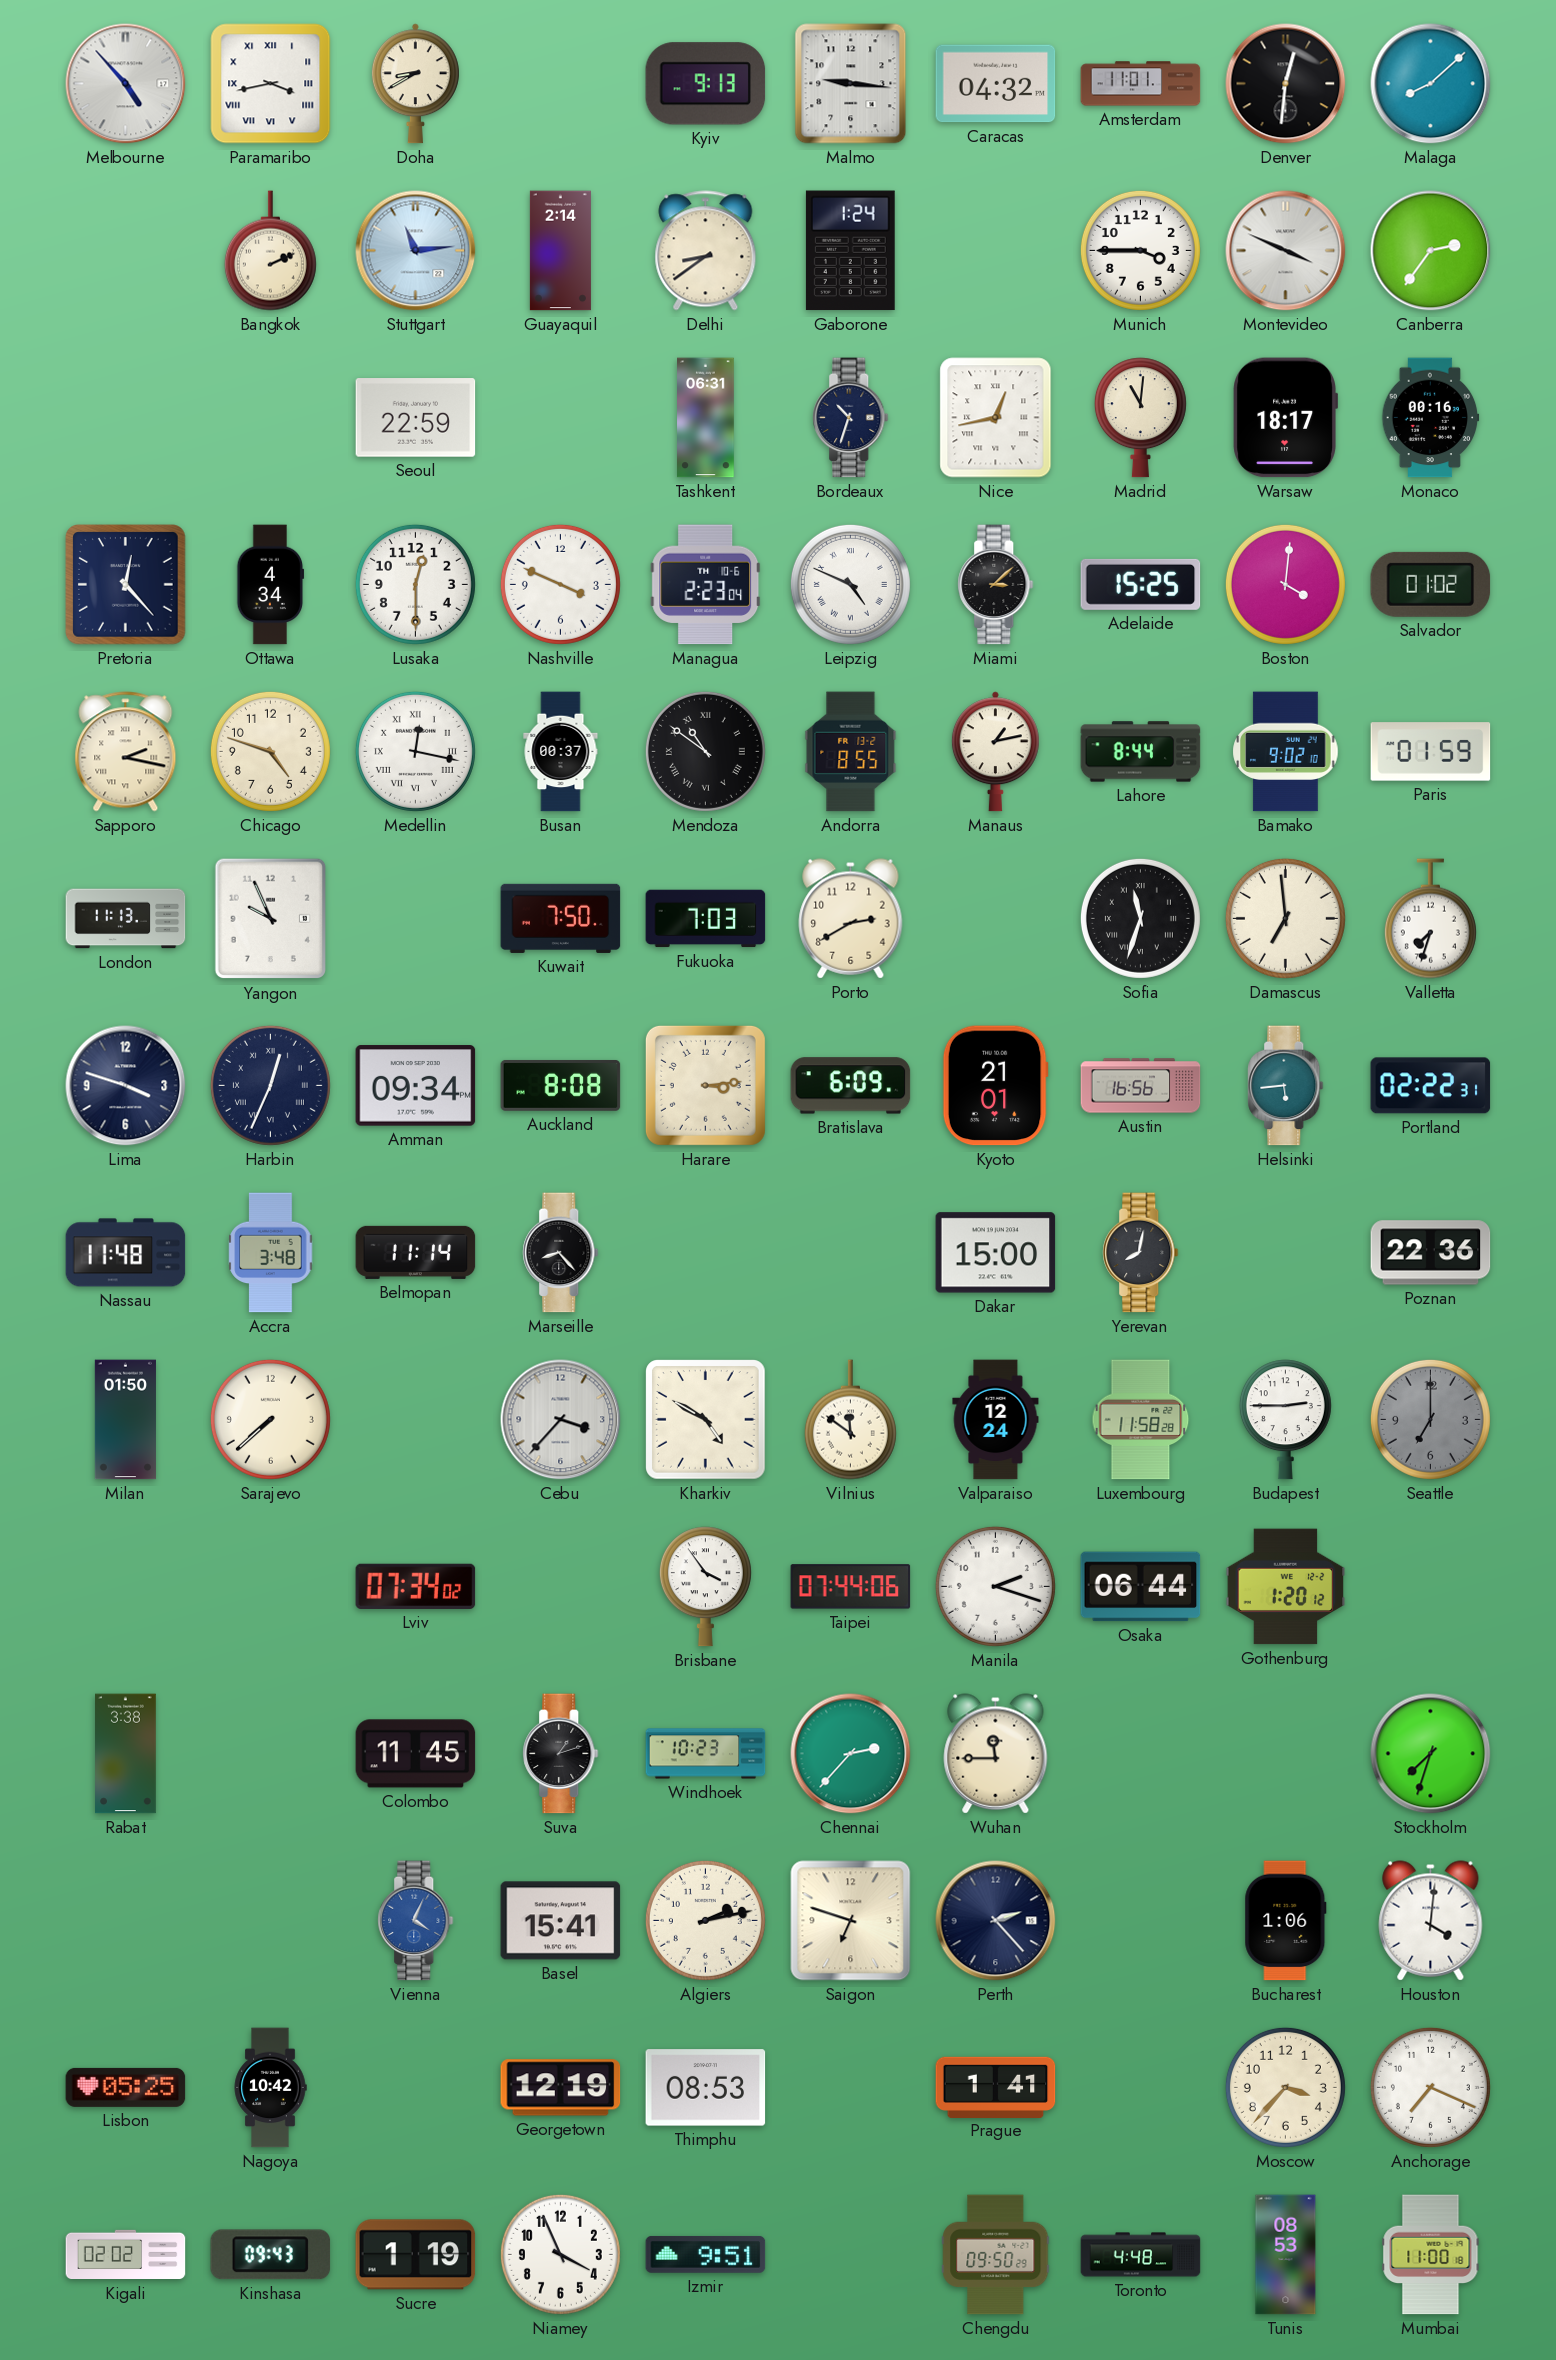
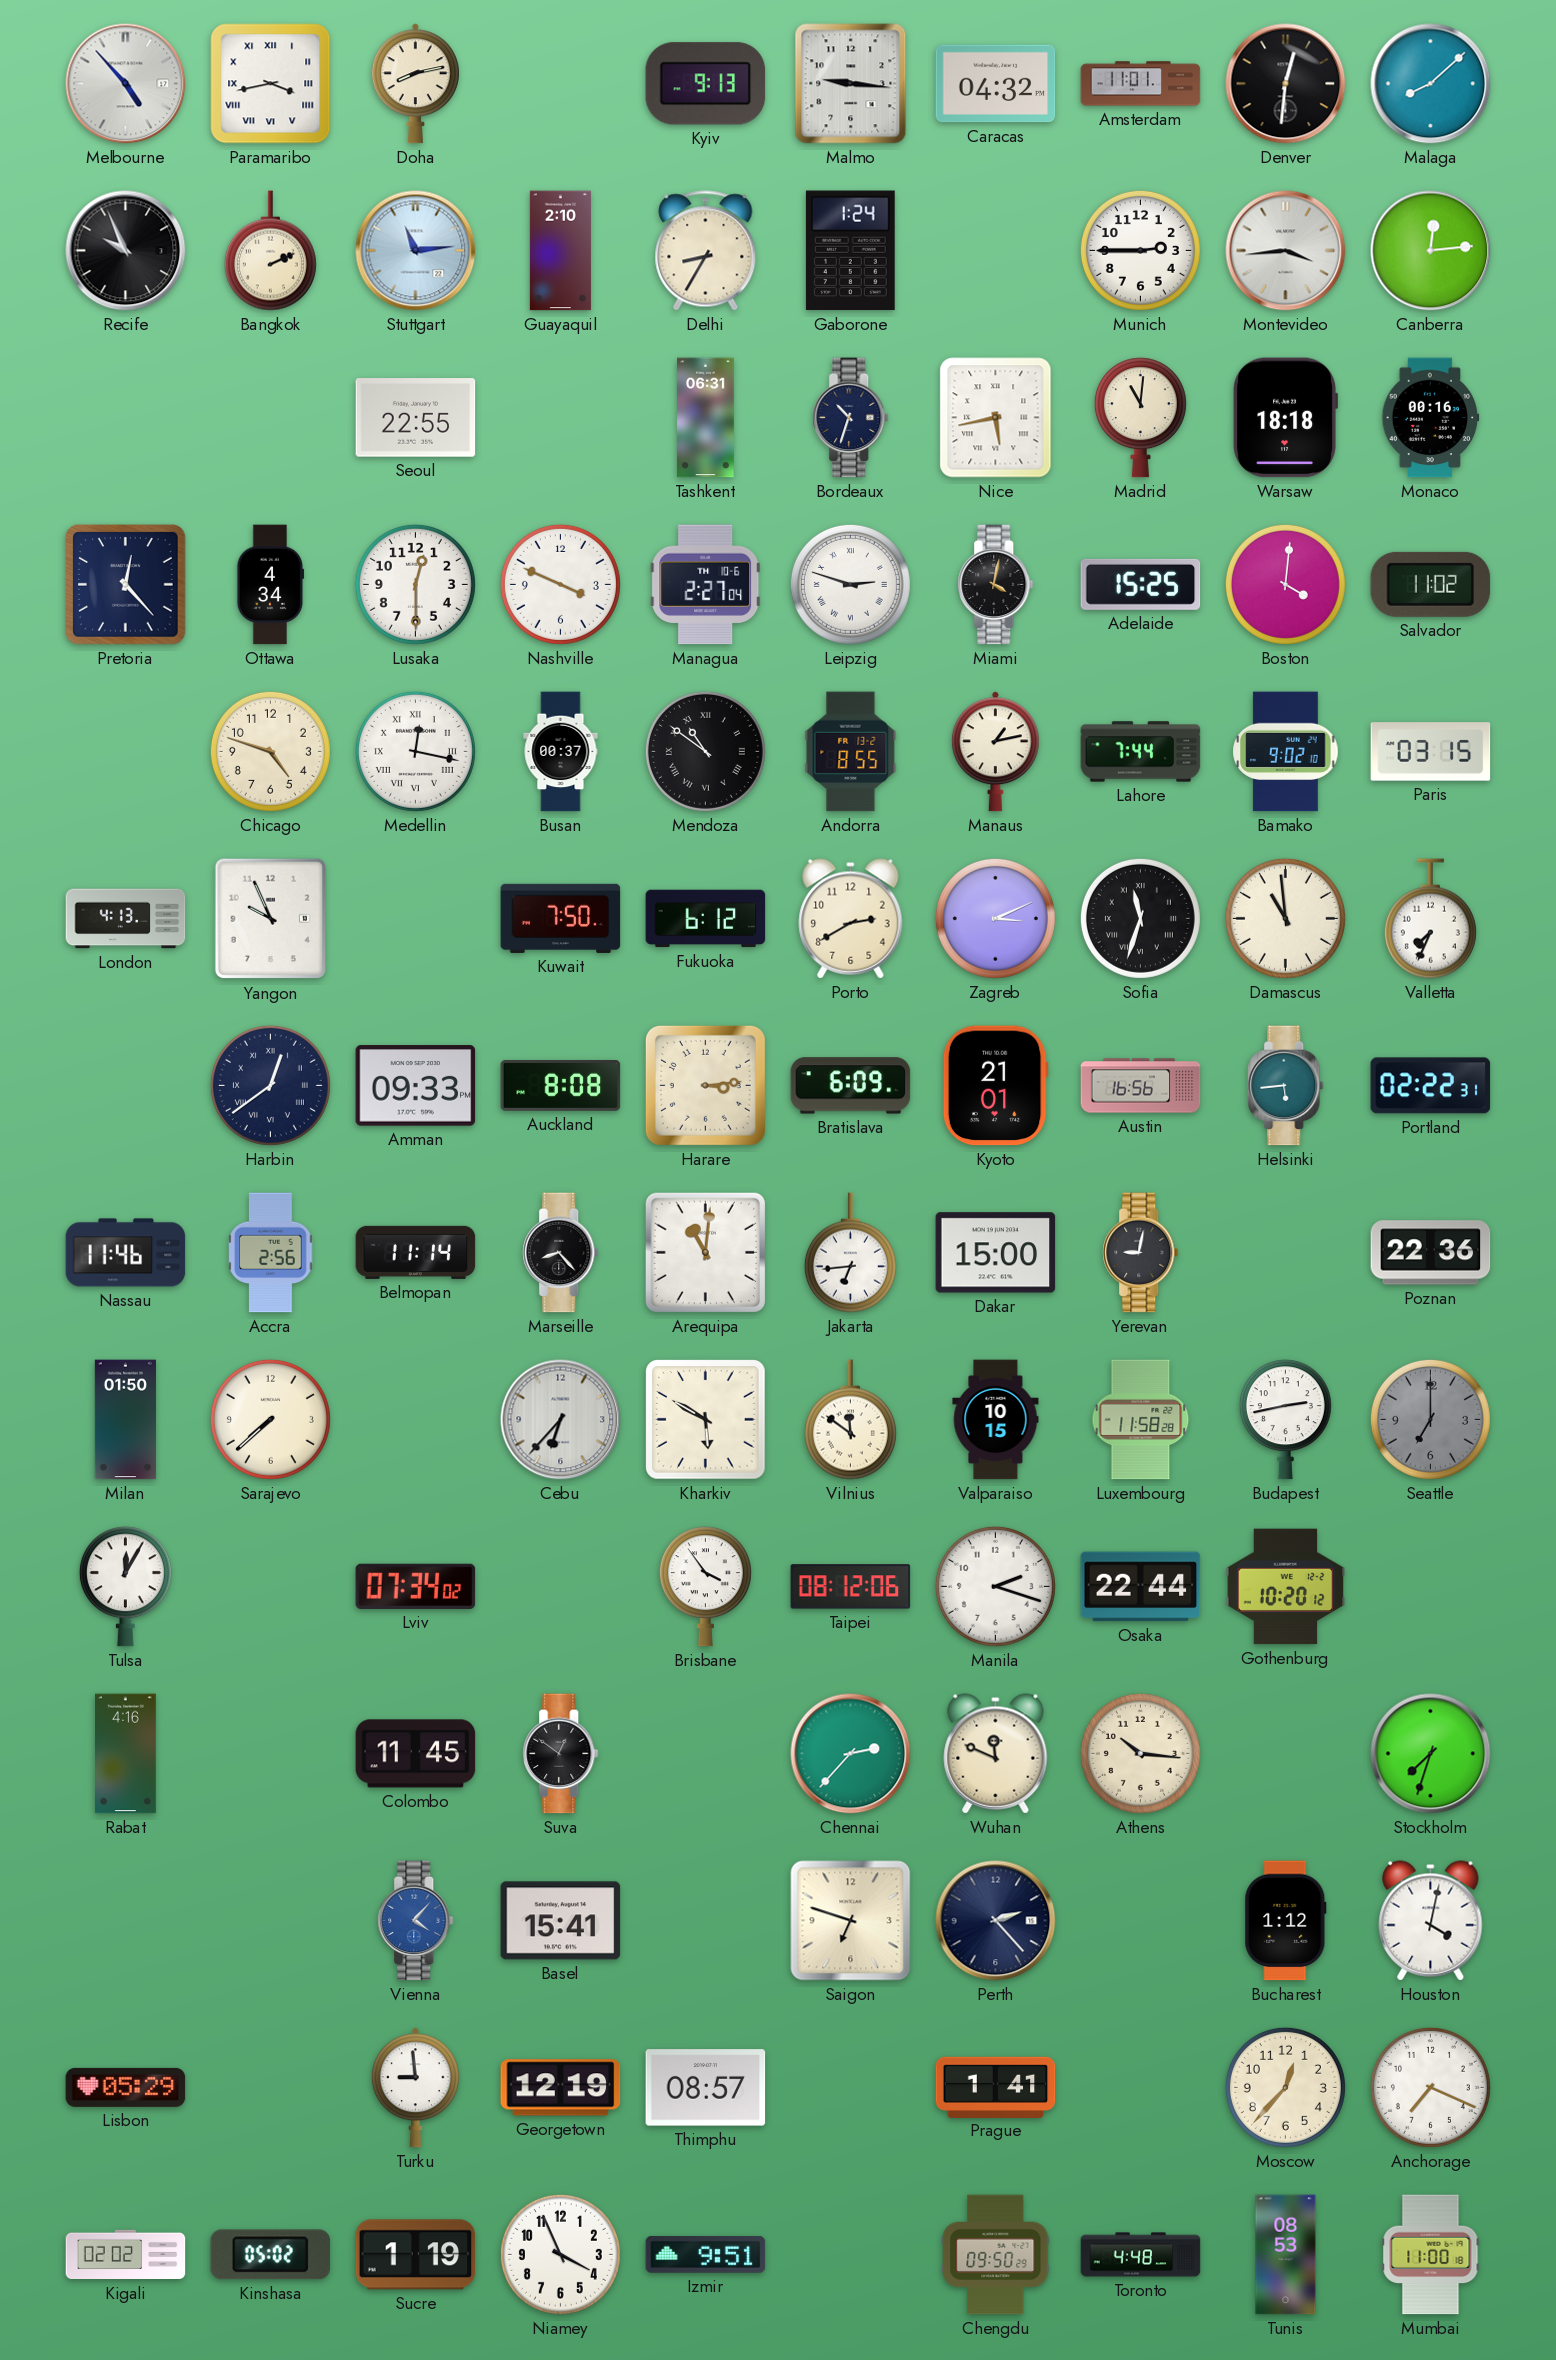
Doha: 8:40 -> 8:13
Recife: none -> 9:56
Guayaquil: 2:14 -> 2:10
Delhi: 8:39 -> 8:35
Munich: 3:45 -> 2:45
Montevideo: 3:49 -> 3:44
Canberra: 2:36 -> 12:14
Seoul: 22:59 -> 22:55
Nice: 12:43 -> 5:43
Warsaw: 18:17 -> 18:18
Managua: 2:23 -> 2:27
Leipzig: 4:49 -> 2:48
Miami: 3:08 -> 4:02
Salvador: 01:02 -> 11:02
Sapporo: 2:17 -> none
Lahore: 8:44 -> 7:44
Paris: 01:59 -> 03:15
London: 11:13 -> 4:13
Fukuoka: 7:03 -> 6:12
Zagreb: none -> 3:11
Damascus: 6:59 -> 10:59
Valletta: 7:33 -> 7:34
Lima: 3:48 -> none
Harbin: 12:34 -> 12:39
Amman: 09:34 -> 09:33
Nassau: 11:48 -> 11:46
Accra: 3:48 -> 2:56
Arequipa: none -> 11:01
Jakarta: none -> 6:44
Yerevan: 8:02 -> 9:02
Cebu: 3:37 -> 6:37
Kharkiv: 4:50 -> 5:50
Valparaiso: 12:24 -> 10:15
Budapest: 2:45 -> 2:43
Tulsa: none -> 12:05
Taipei: 07:44 -> 08:12
Osaka: 06:44 -> 22:44
Gothenburg: 1:20 -> 10:20
Rabat: 3:38 -> 4:16
Suva: 1:12 -> 12:51
Windhoek: 10:23 -> none
Wuhan: 11:45 -> 11:49
Athens: none -> 10:16
Vienna: 4:04 -> 4:07
Algiers: 2:13 -> none
Bucharest: 1:06 -> 1:12
Houston: 4:01 -> 4:02
Lisbon: 05:25 -> 05:29
Nagoya: 10:42 -> none
Turku: none -> 8:59
Thimphu: 08:53 -> 08:57
Moscow: 3:37 -> 12:37
Kinshasa: 09:43 -> 05:02
